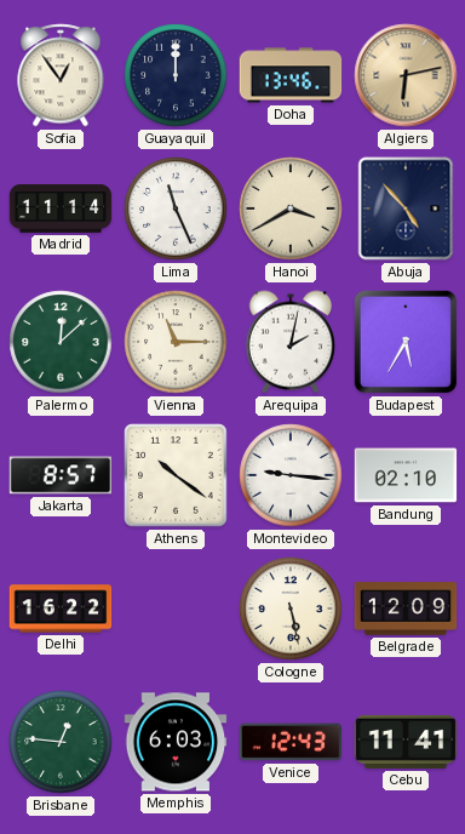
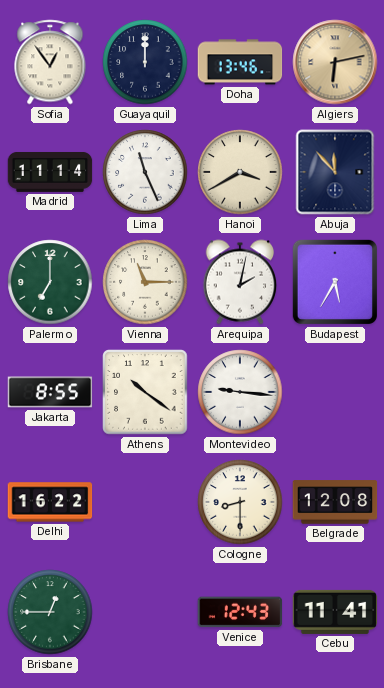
Abuja: 4:53 -> 11:53
Palermo: 12:08 -> 7:00
Jakarta: 8:57 -> 8:55
Bandung: 02:10 -> none
Cologne: 5:28 -> 8:30
Belgrade: 12:09 -> 12:08
Brisbane: 12:46 -> 12:45
Memphis: 6:03 -> none
